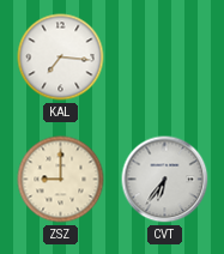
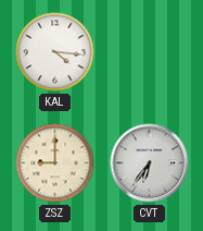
KAL: 7:16 -> 4:16
